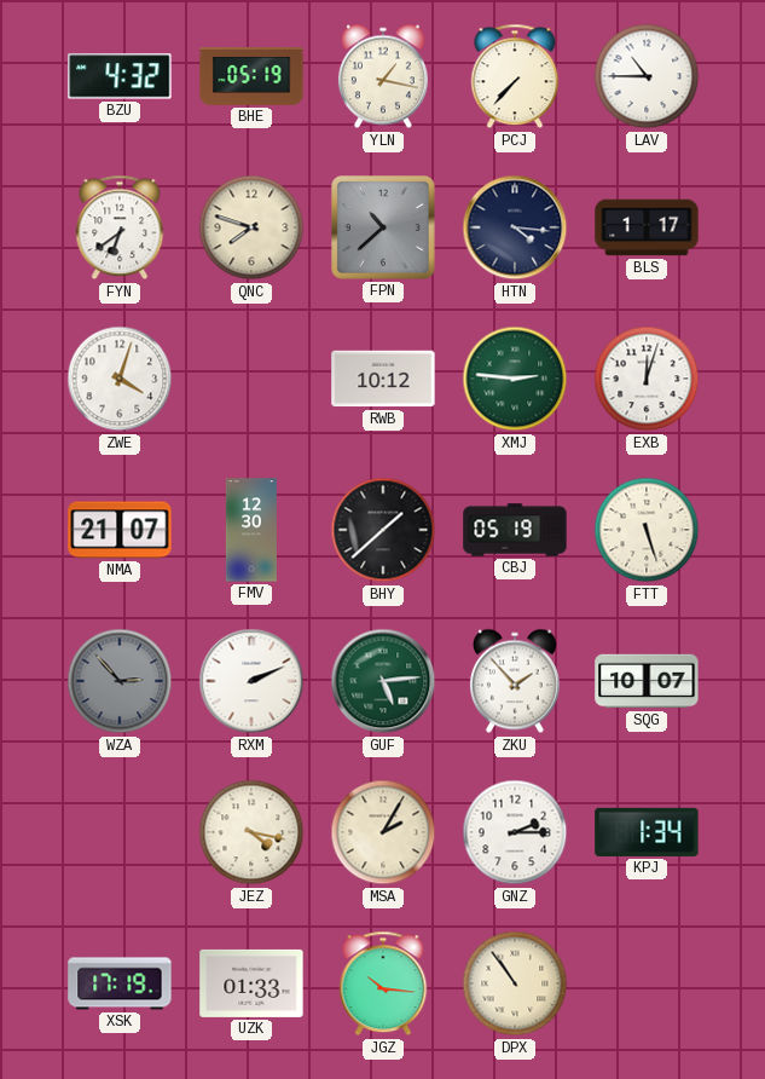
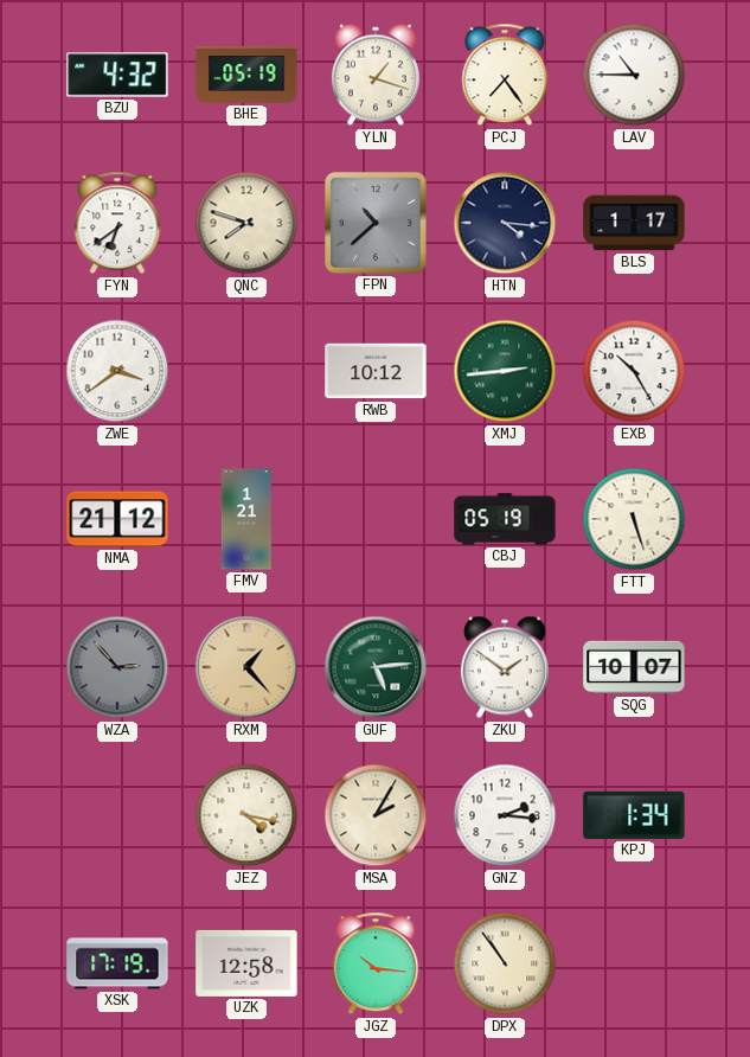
YLN: 1:17 -> 1:18
PCJ: 7:37 -> 7:24
ZWE: 4:03 -> 3:39
XMJ: 2:46 -> 2:44
EXB: 12:03 -> 10:25
NMA: 21:07 -> 21:12
FMV: 12:30 -> 1:21
BHY: 1:38 -> none
RXM: 2:11 -> 1:23
RXM dial: white -> champagne
ZKU: 1:53 -> 1:51
GNZ: 2:15 -> 2:16
UZK: 01:33 -> 12:58
